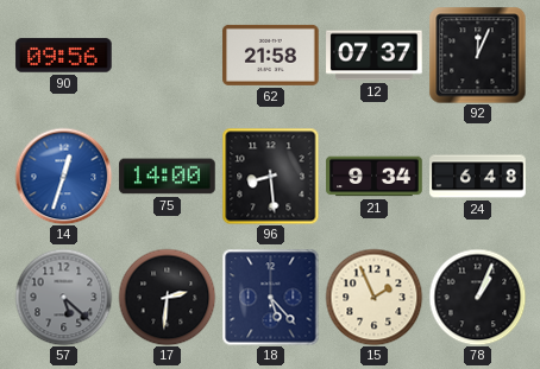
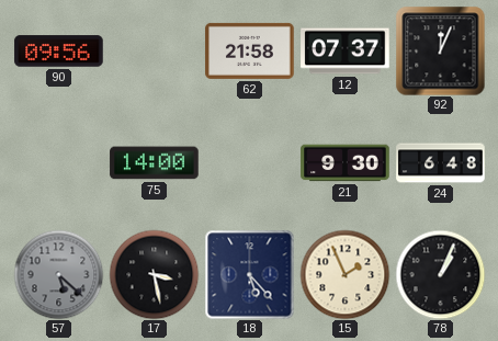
14: 12:33 -> none
96: 8:29 -> none
21: 9:34 -> 9:30
17: 2:31 -> 3:28
